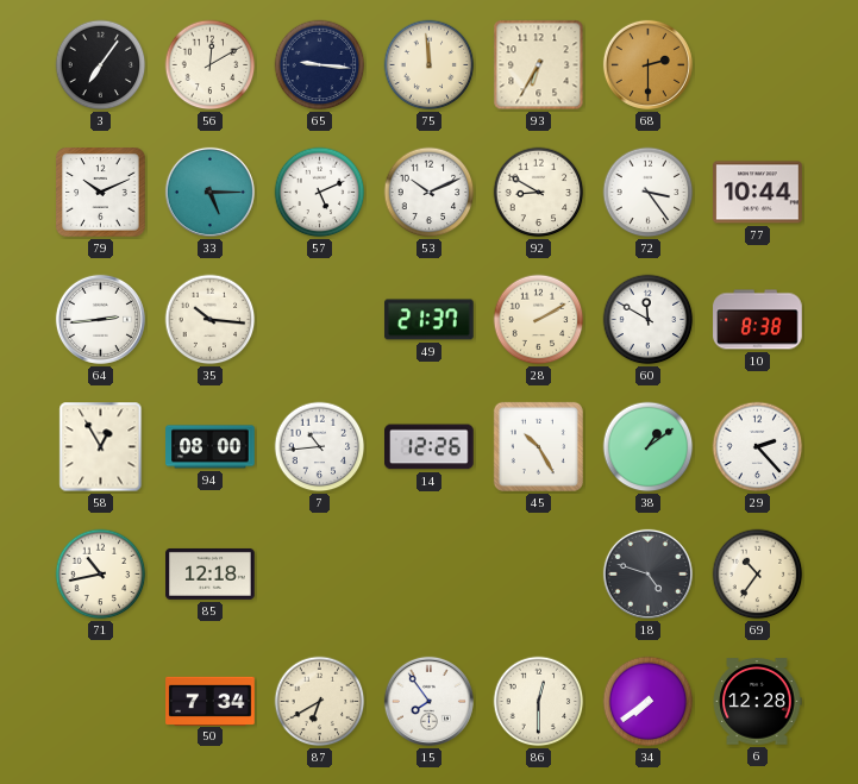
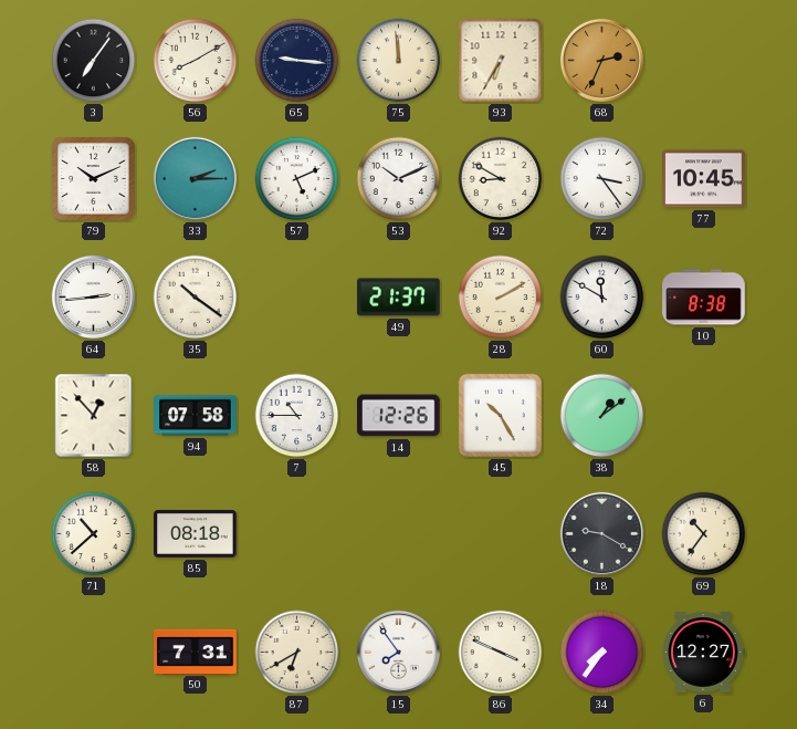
56: 12:10 -> 8:10
68: 2:30 -> 2:34
33: 5:15 -> 2:15
77: 10:44 -> 10:45
35: 10:16 -> 10:21
58: 12:55 -> 12:53
94: 08:00 -> 07:58
7: 10:44 -> 10:45
29: 2:23 -> none
71: 10:43 -> 10:38
85: 12:18 -> 08:18
18: 4:48 -> 9:20
50: 7:34 -> 7:31
86: 12:30 -> 3:49
34: 7:39 -> 7:36
6: 12:28 -> 12:27
